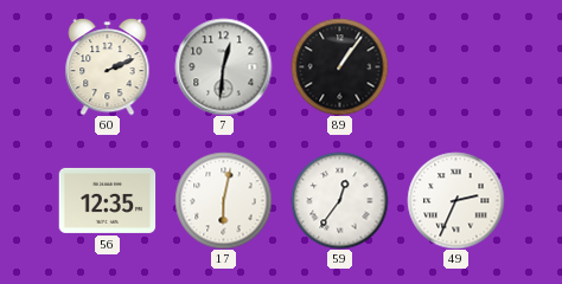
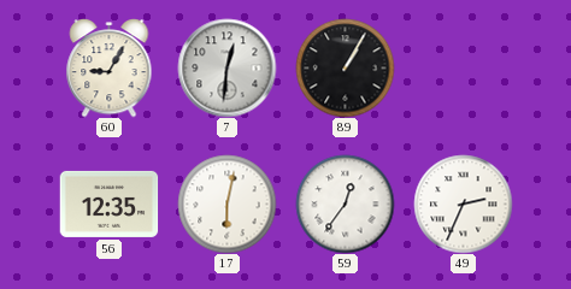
60: 2:11 -> 9:05
89: 1:06 -> 1:05
